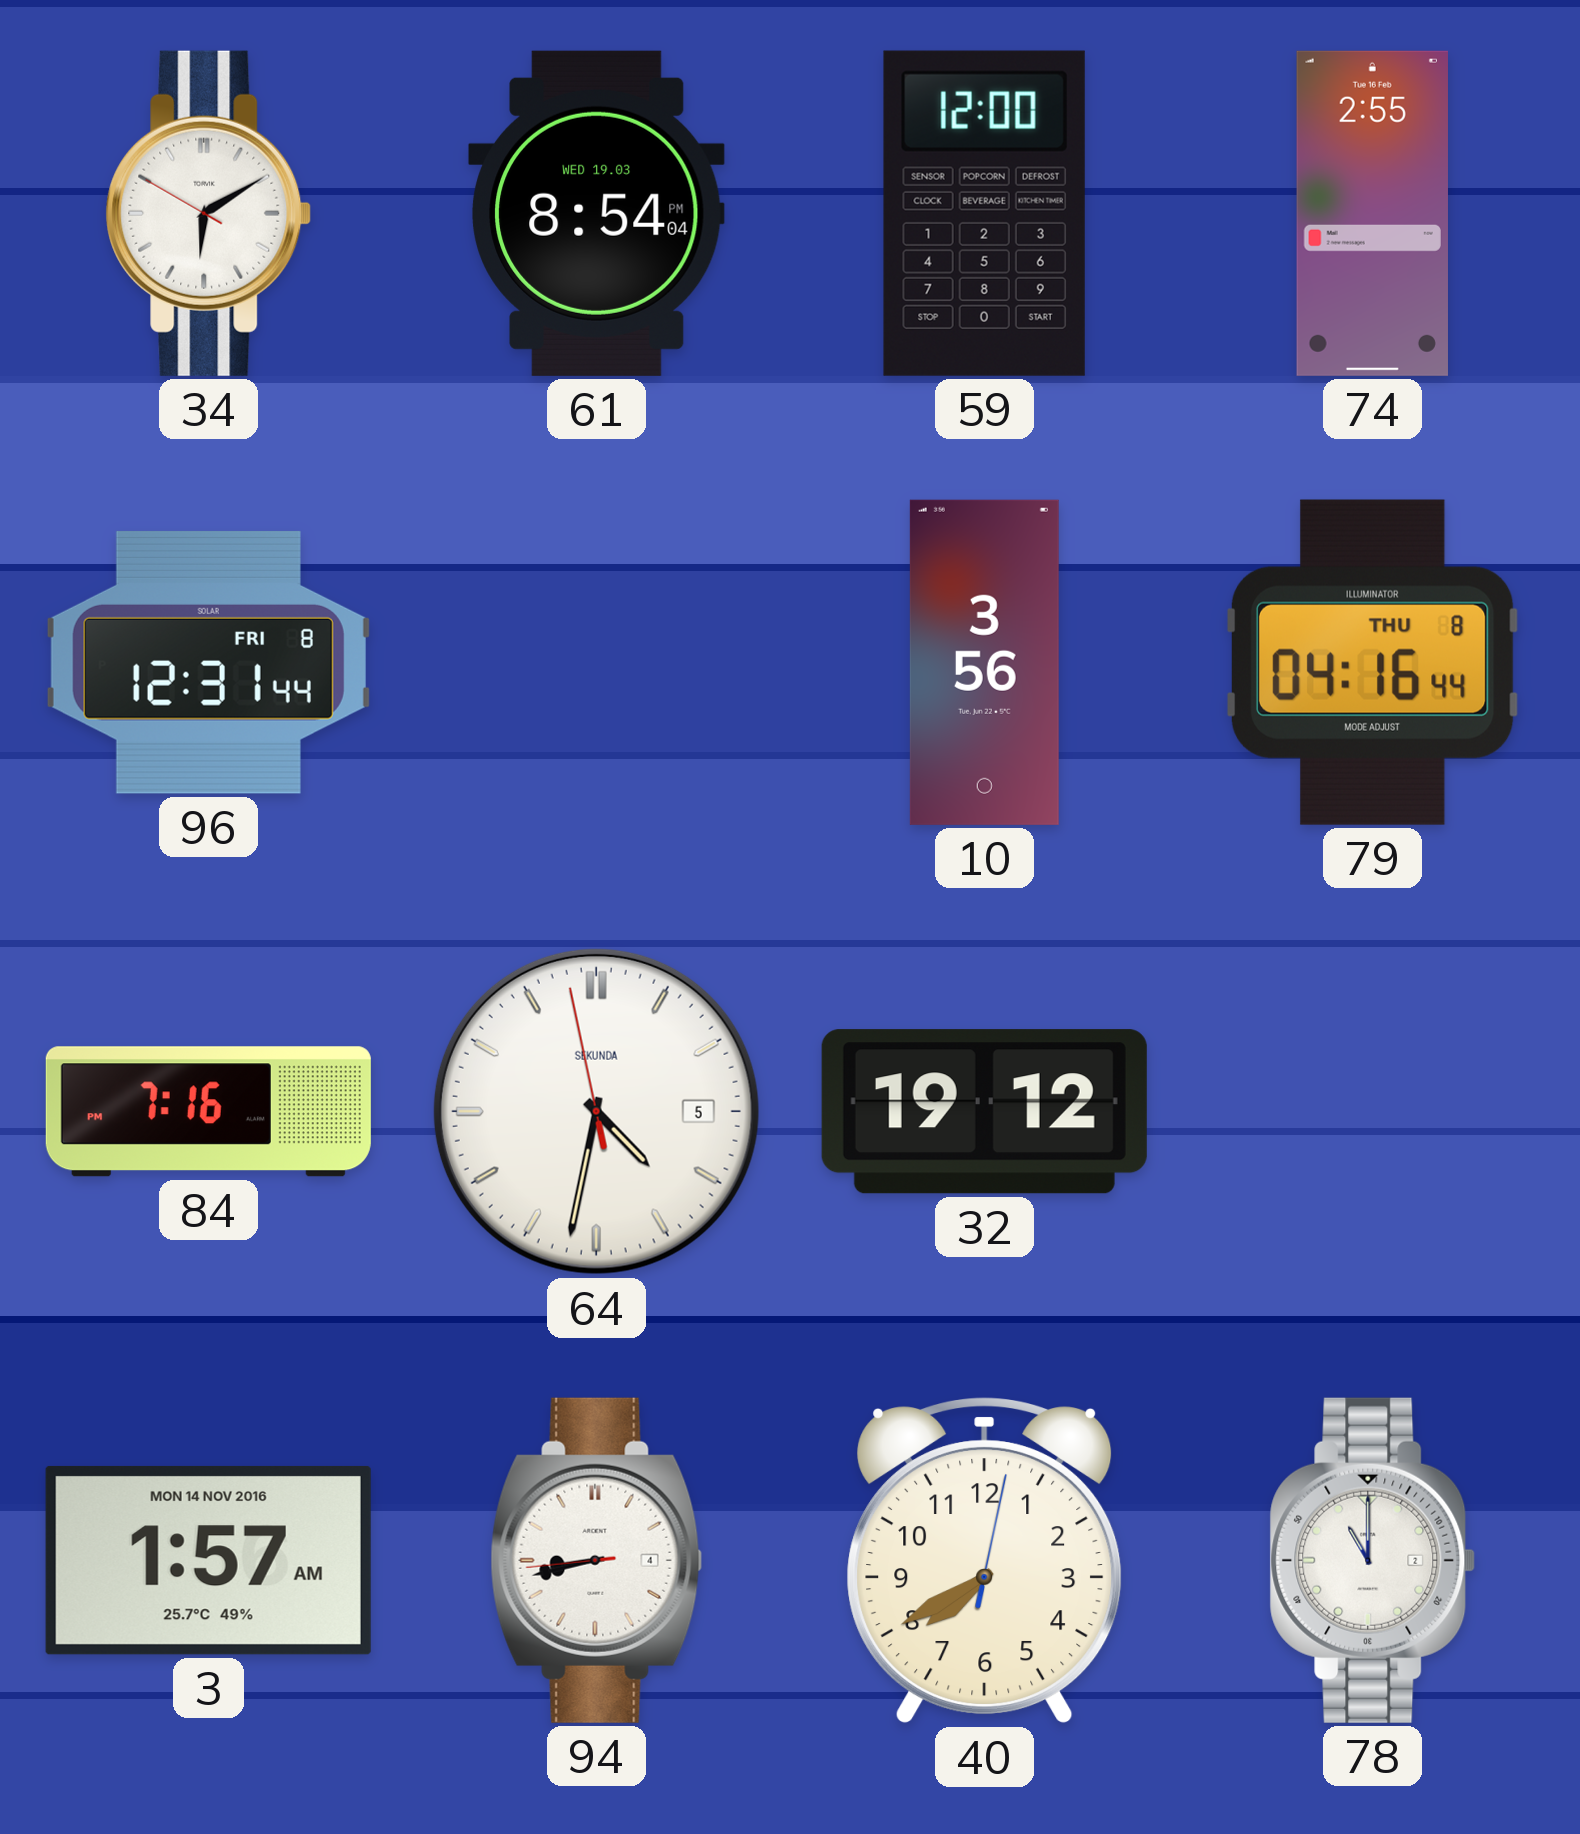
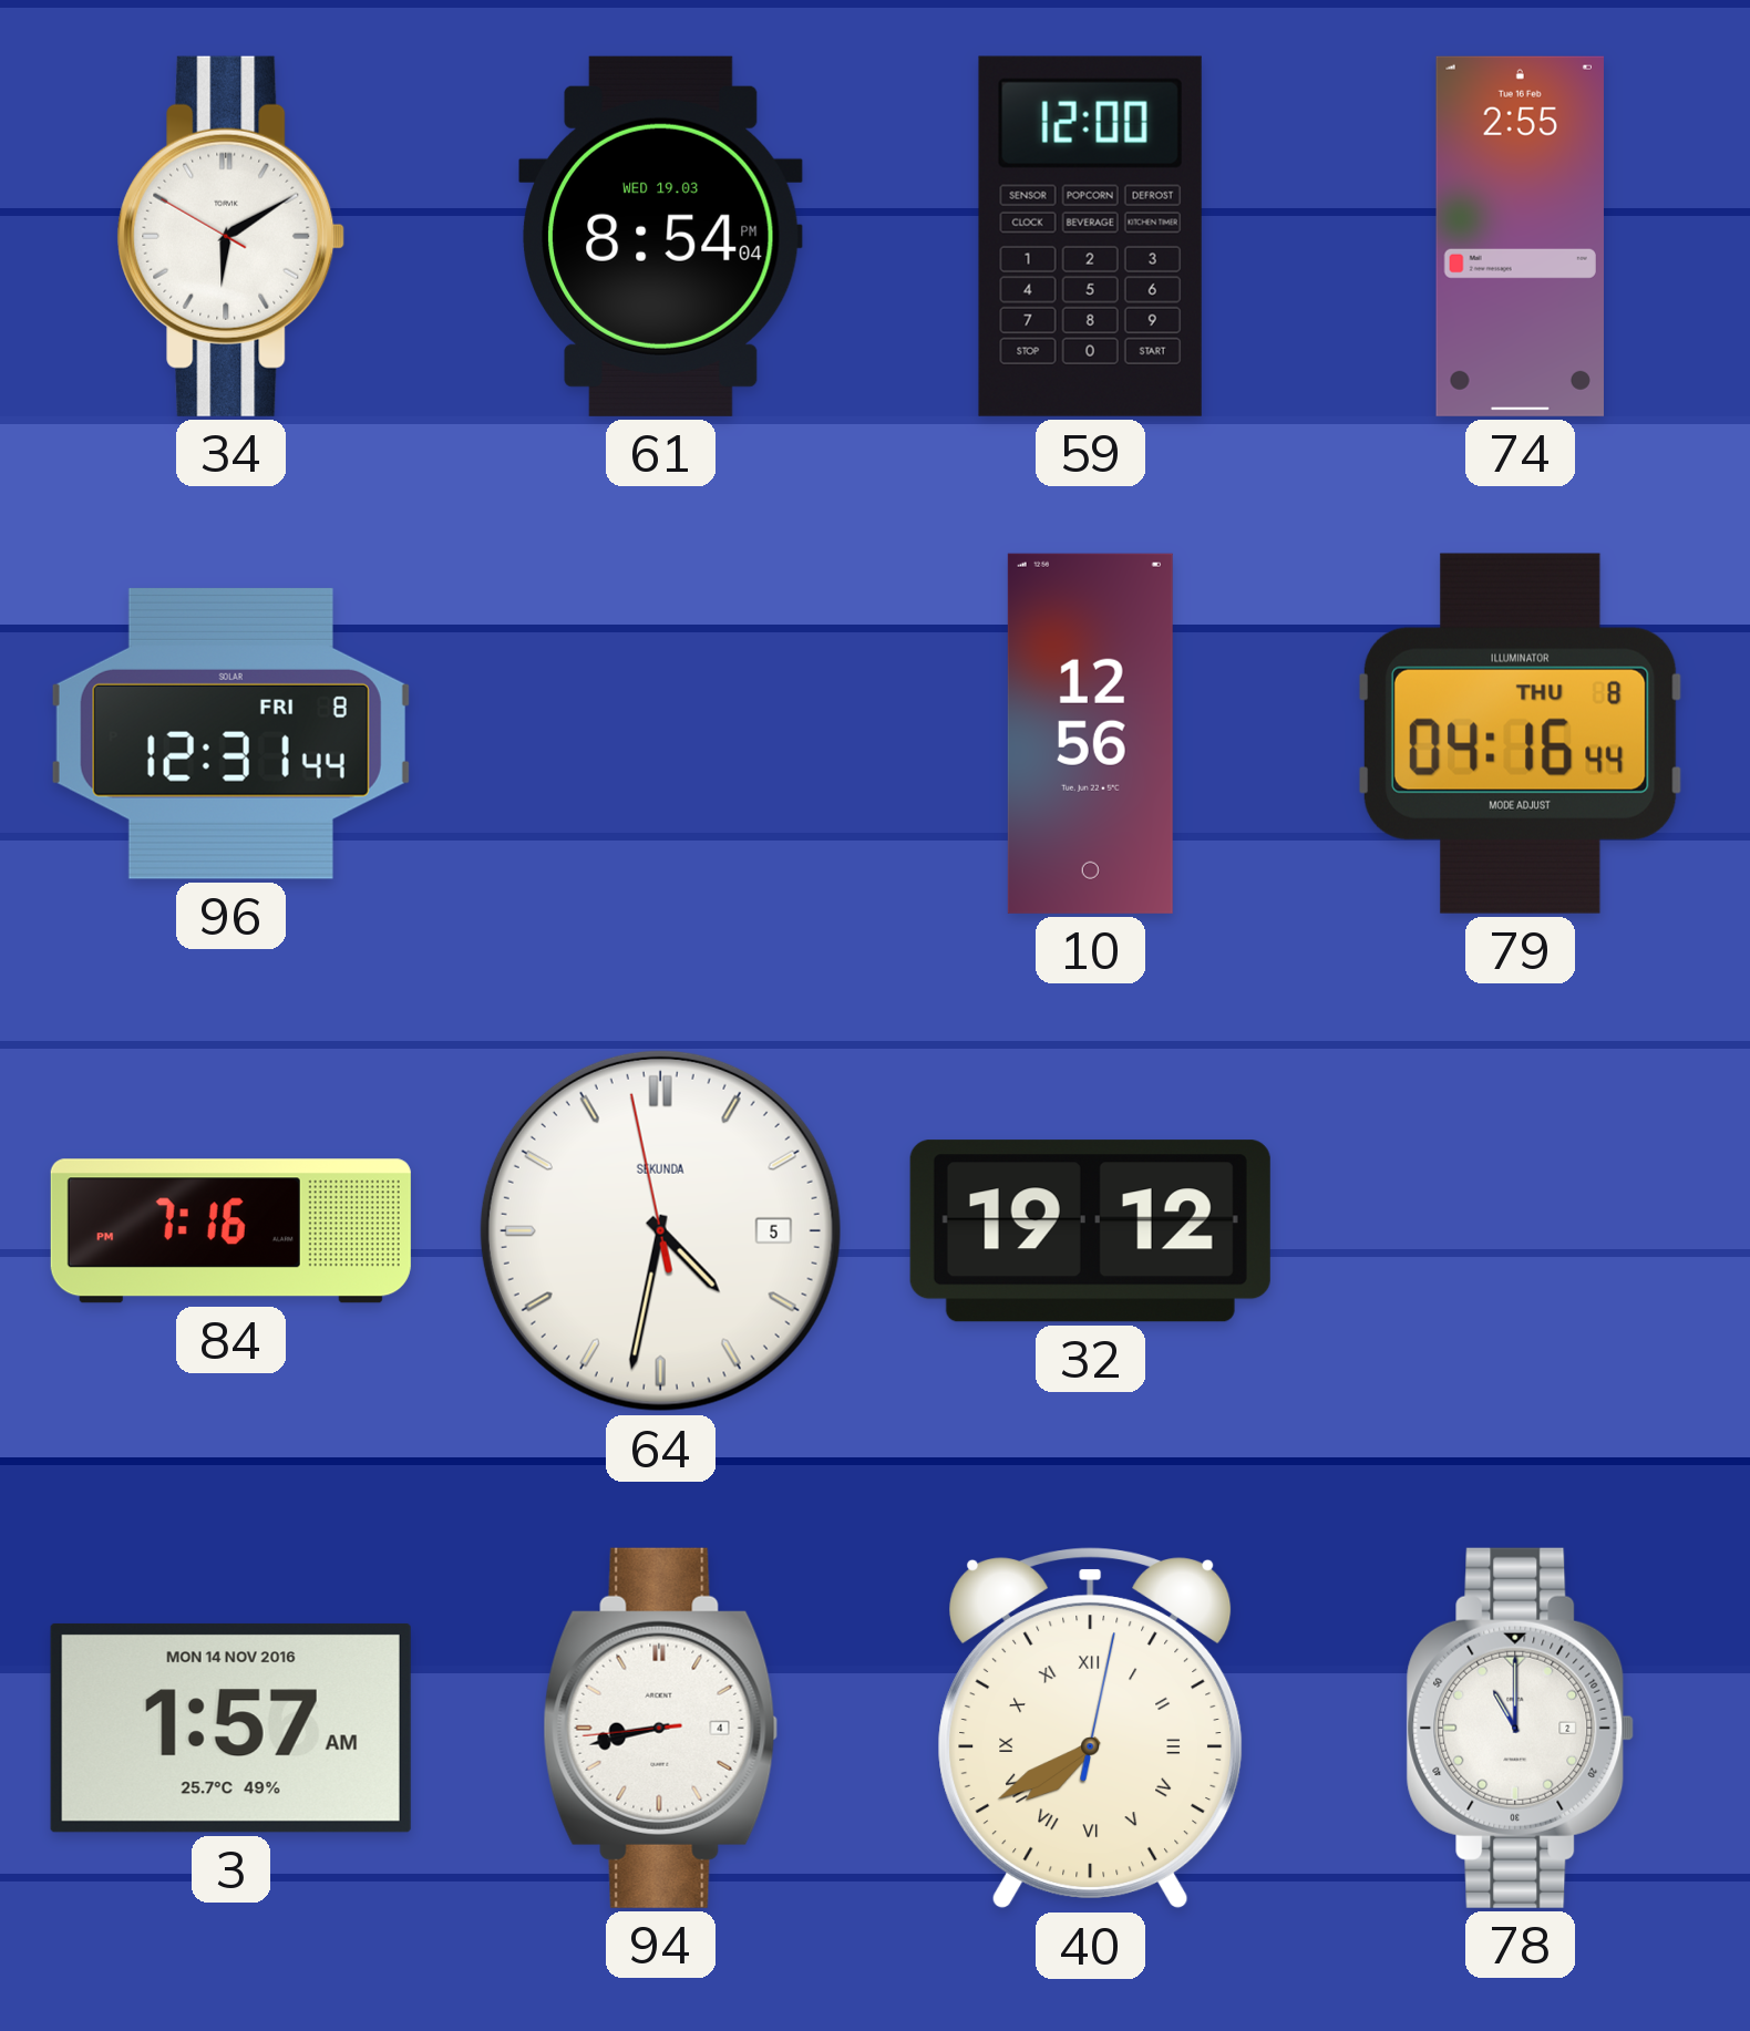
10: 3:56 -> 12:56
40 numerals: Arabic -> Roman
